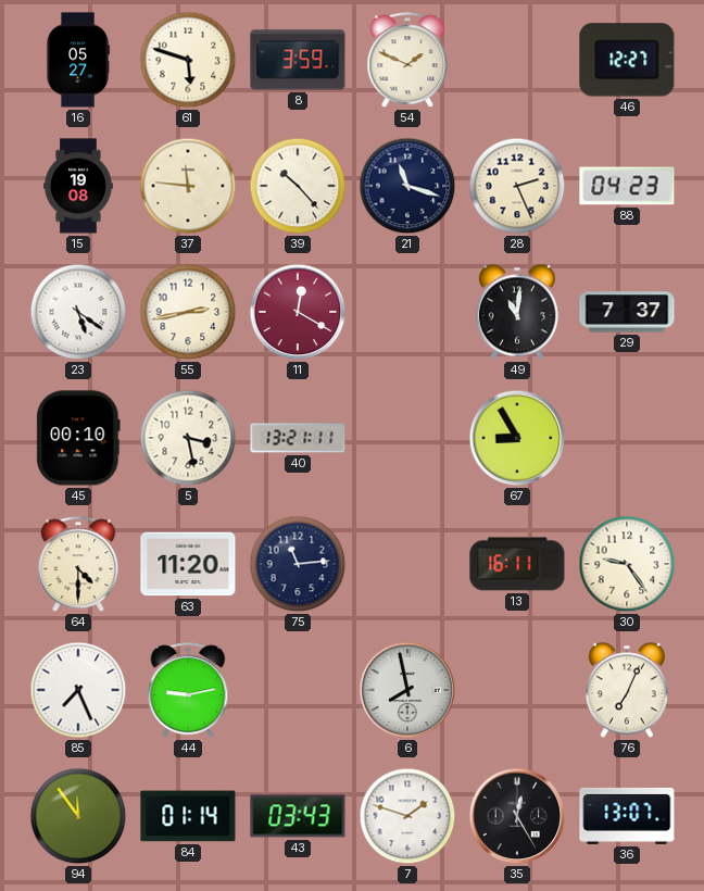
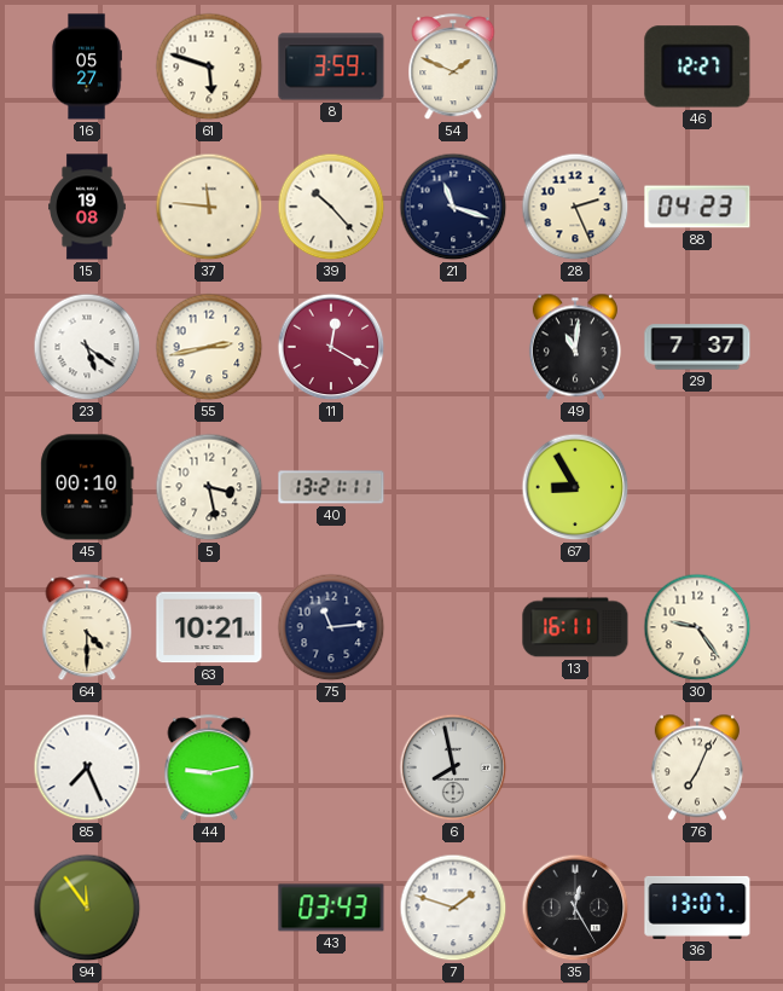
63: 11:20 -> 10:21
84: 01:14 -> none
